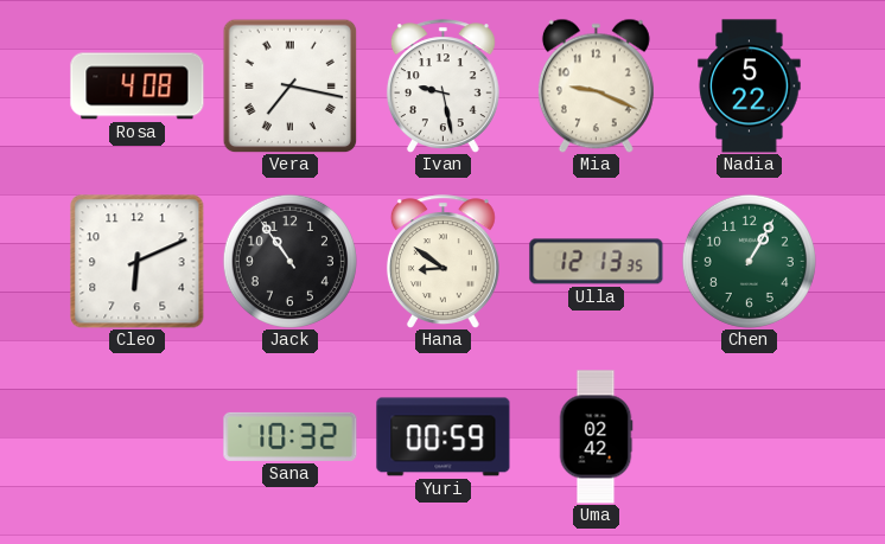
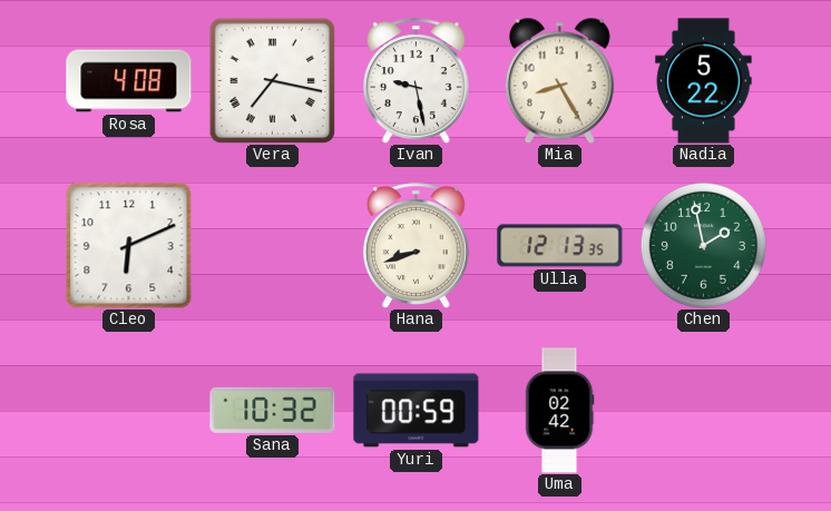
Mia: 9:19 -> 8:25
Jack: 10:54 -> none
Hana: 8:51 -> 8:42
Chen: 1:05 -> 1:58
